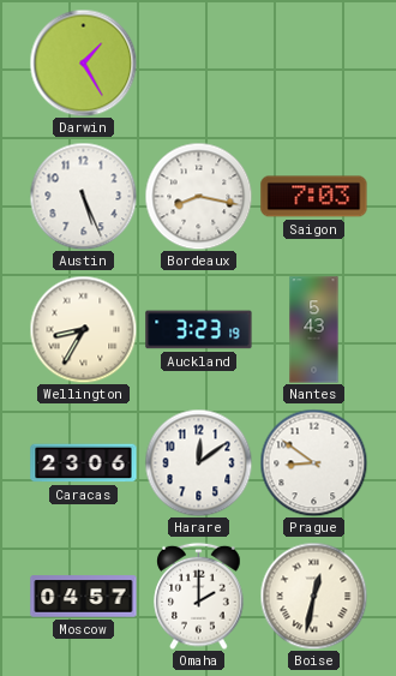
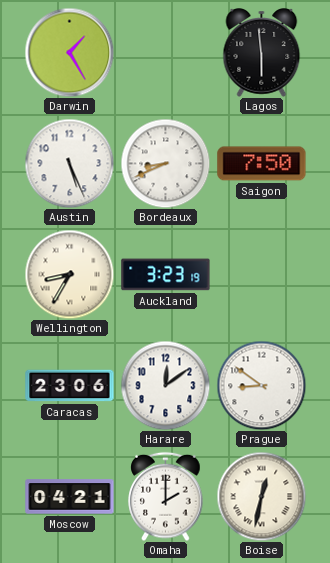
Lagos: none -> 5:59
Bordeaux: 8:17 -> 8:41
Saigon: 7:03 -> 7:50
Nantes: 5:43 -> none
Moscow: 04:57 -> 04:21
